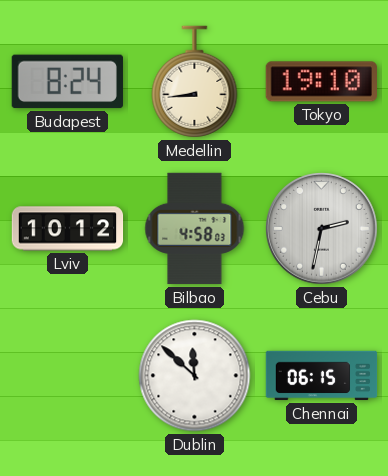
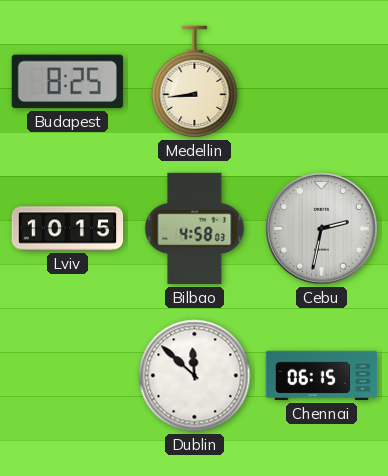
Budapest: 8:24 -> 8:25
Tokyo: 19:10 -> none
Lviv: 10:12 -> 10:15
